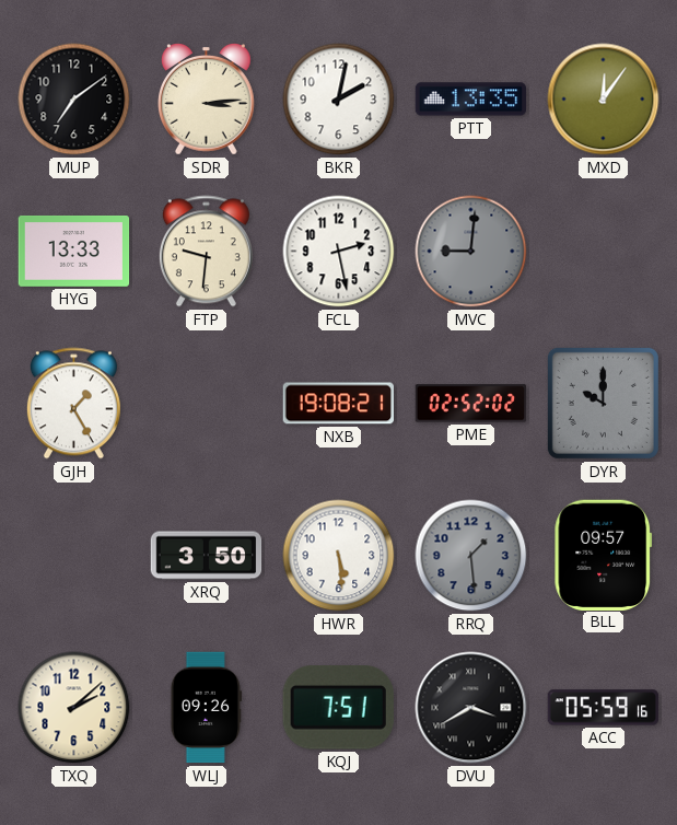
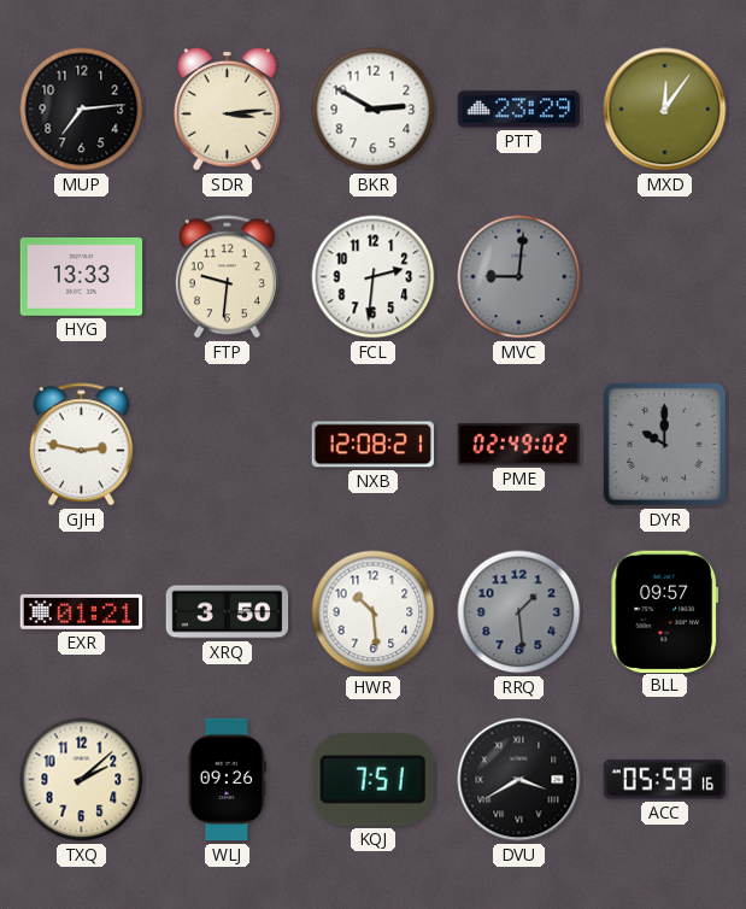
MUP: 7:09 -> 7:14
BKR: 2:02 -> 2:50
PTT: 13:35 -> 23:29
FCL: 2:28 -> 2:31
GJH: 1:25 -> 2:47
NXB: 19:08 -> 12:08
PME: 02:52 -> 02:49
EXR: none -> 01:21
HWR: 5:29 -> 10:29
